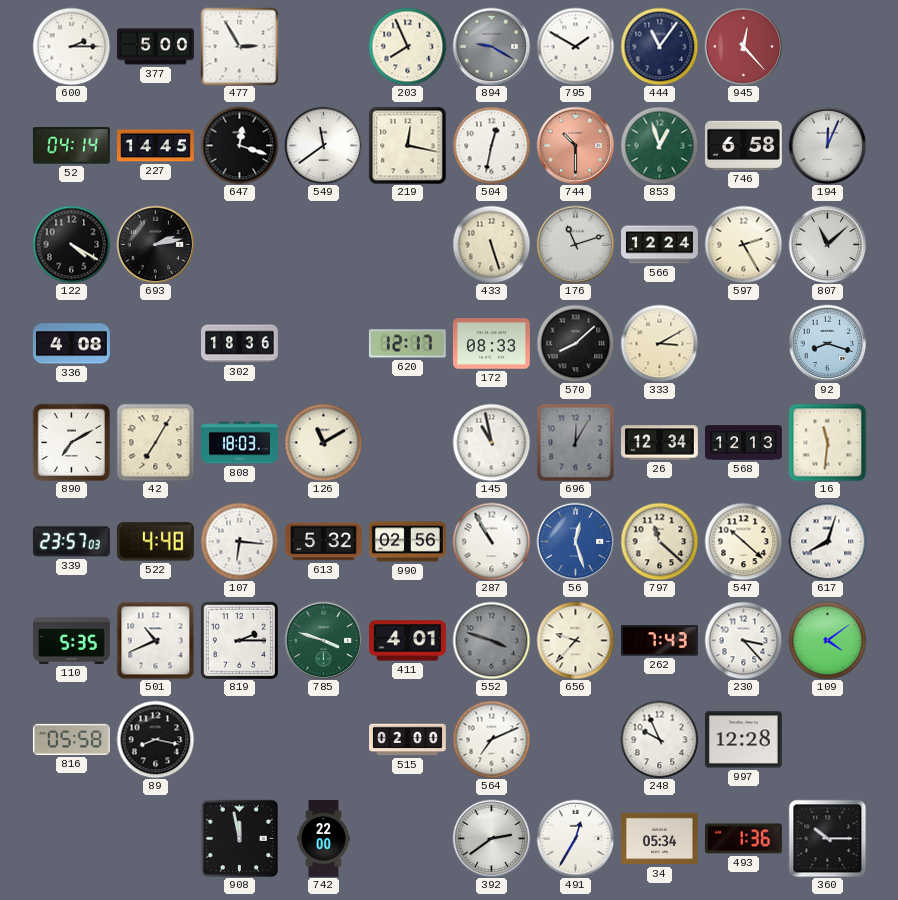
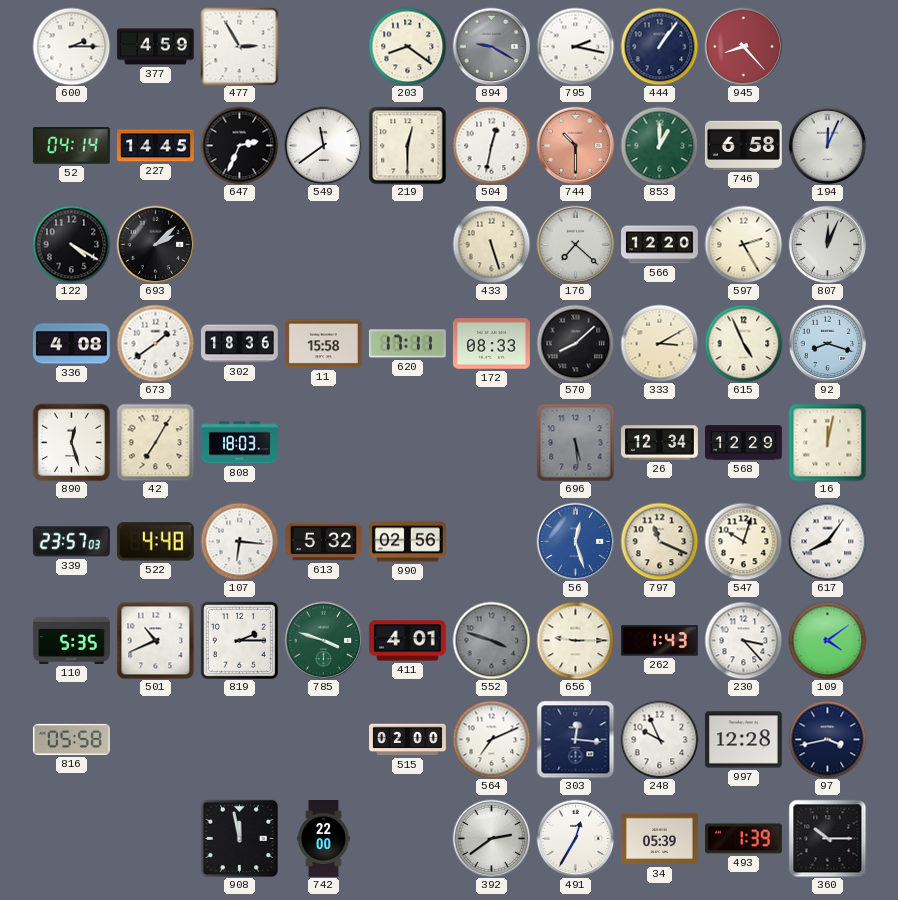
377: 5:00 -> 4:59
203: 7:56 -> 8:21
795: 1:50 -> 2:17
444: 11:06 -> 1:06
945: 12:23 -> 8:23
647: 12:18 -> 2:34
219: 12:17 -> 12:30
853: 12:57 -> 1:00
693: 2:13 -> 2:08
176: 11:12 -> 7:22
566: 12:24 -> 12:20
807: 11:08 -> 12:04
673: none -> 1:39
11: none -> 15:58
620: 12:17 -> 17:11
615: none -> 4:56
890: 7:10 -> 12:27
126: 11:10 -> none
145: 10:58 -> none
696: 12:05 -> 5:29
568: 12:13 -> 12:29
16: 11:31 -> 12:02
287: 10:55 -> none
797: 11:22 -> 11:19
547: 10:22 -> 10:03
617: 8:03 -> 8:06
656: 9:37 -> 9:15
262: 7:43 -> 1:43
89: 8:17 -> none
303: none -> 12:16
97: none -> 3:43
34: 05:34 -> 05:39
493: 1:36 -> 1:39
